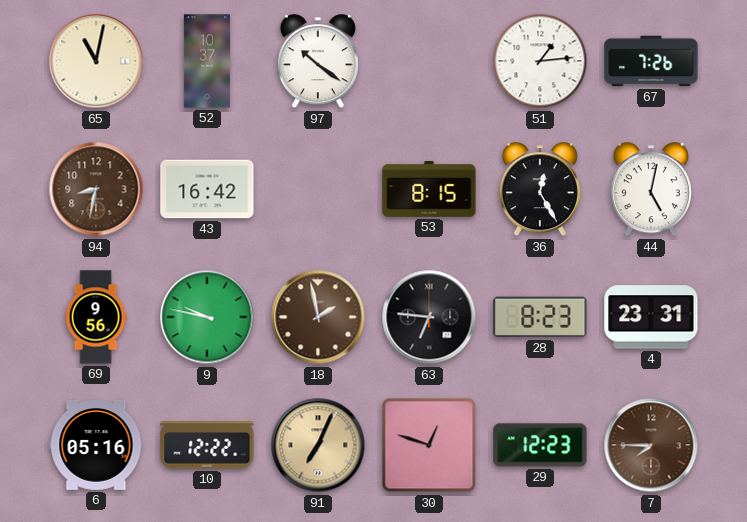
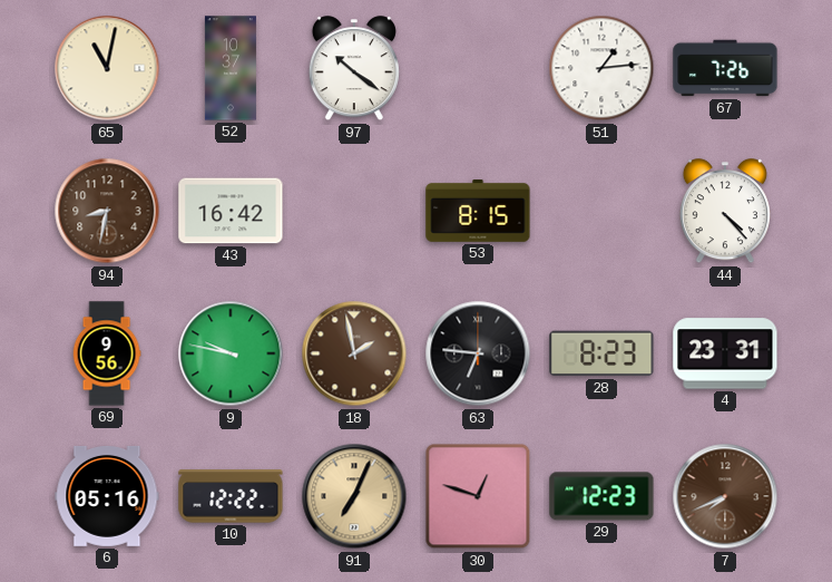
36: 12:25 -> none
44: 5:02 -> 4:23
7: 7:45 -> 7:41
